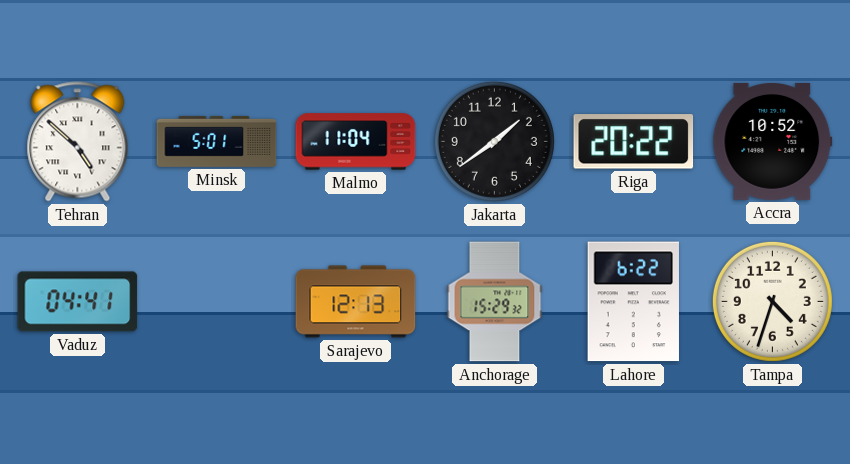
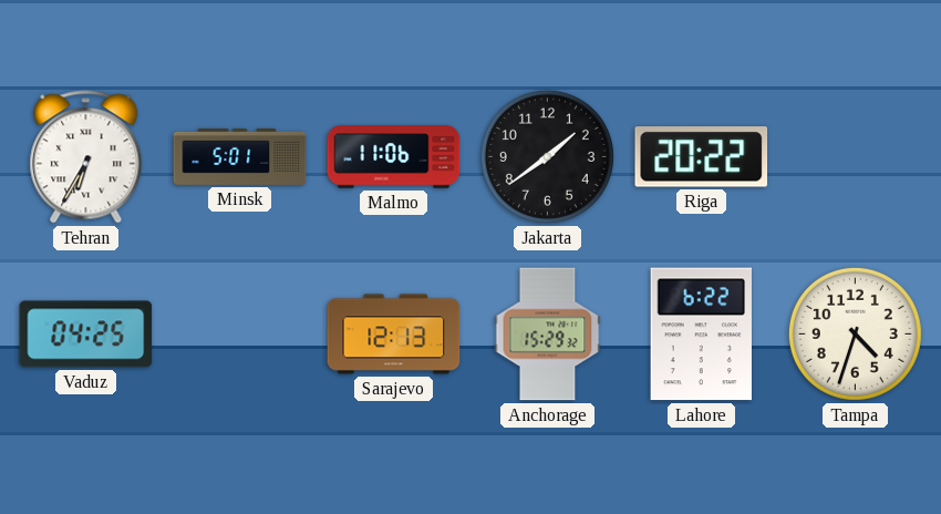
Tehran: 4:52 -> 6:35
Malmo: 11:04 -> 11:06
Accra: 10:52 -> none
Vaduz: 04:41 -> 04:25
